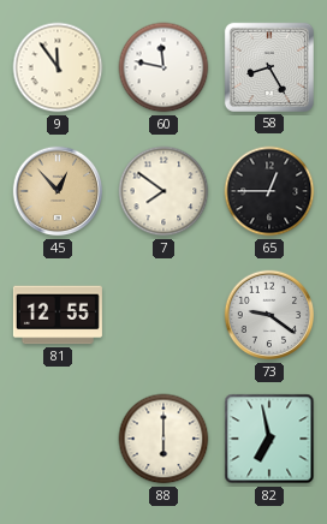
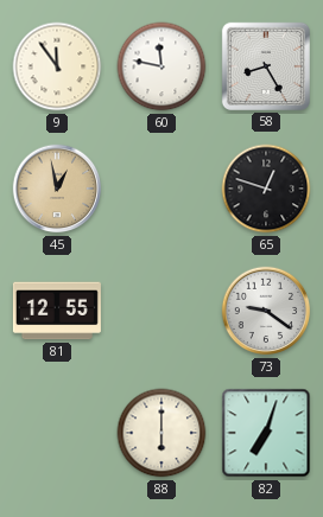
45: 12:53 -> 12:58
7: 7:51 -> none
65: 12:45 -> 12:48
82: 6:58 -> 7:03
